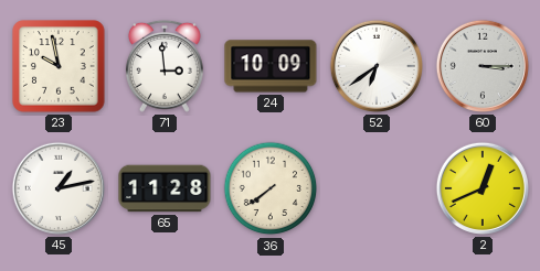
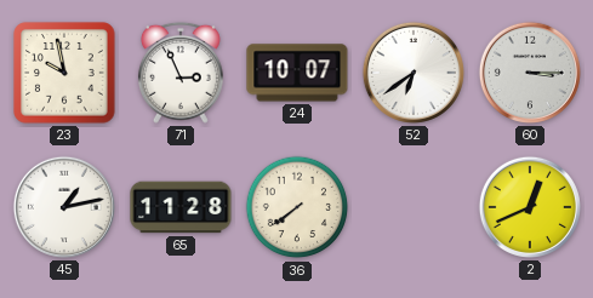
71: 2:59 -> 2:56
24: 10:09 -> 10:07
